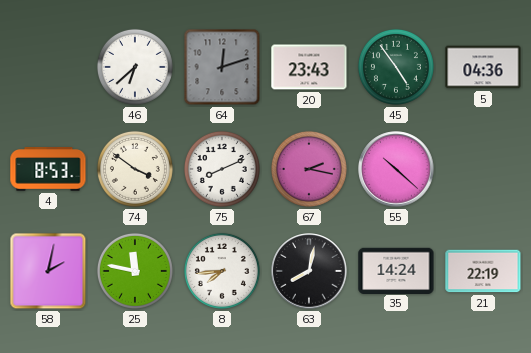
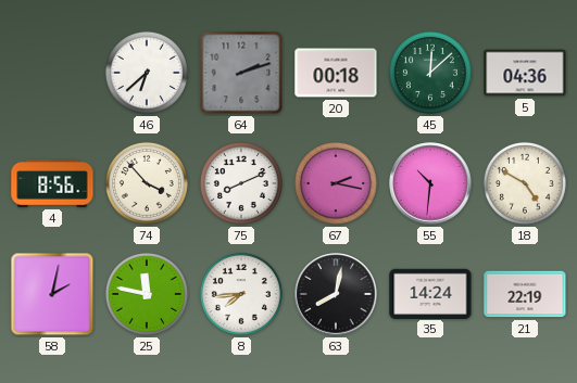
64: 12:12 -> 2:12
20: 23:43 -> 00:18
45: 4:54 -> 12:08
4: 8:53 -> 8:56
74: 3:51 -> 3:53
55: 10:22 -> 10:31
18: none -> 4:50
